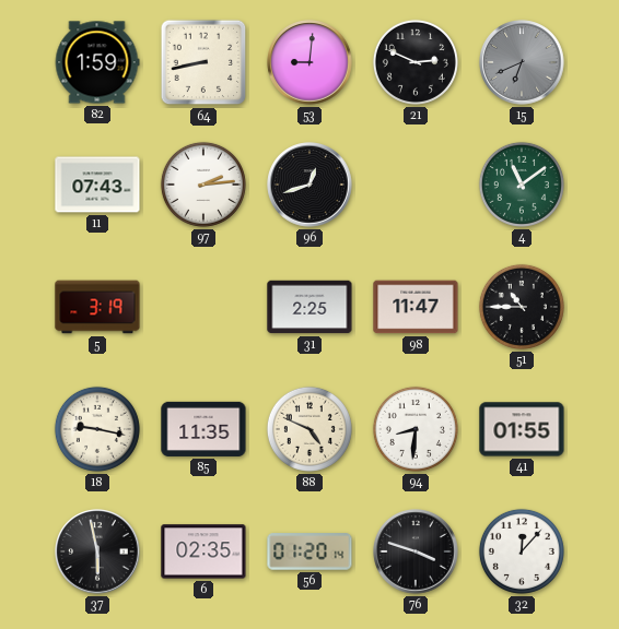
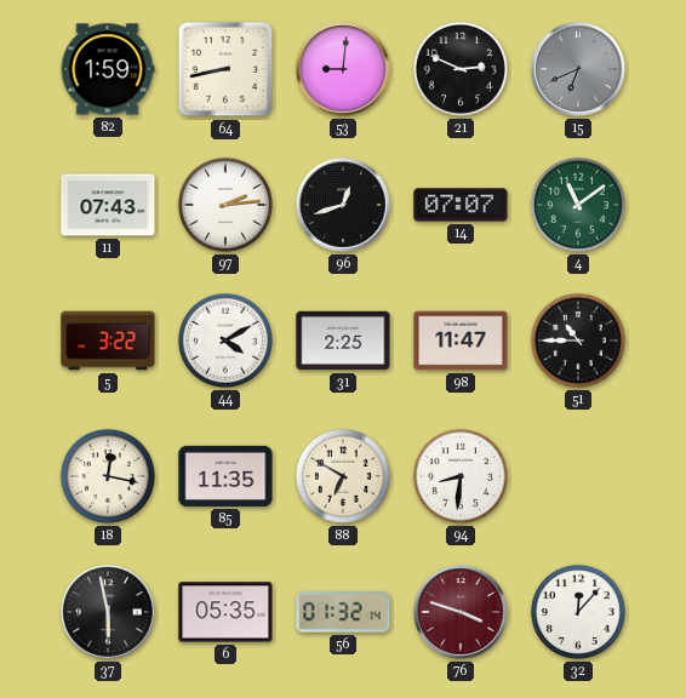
14: none -> 07:07
5: 3:19 -> 3:22
44: none -> 4:10
18: 9:17 -> 12:17
88: 4:49 -> 6:50
41: 01:55 -> none
6: 02:35 -> 05:35
56: 01:20 -> 01:32
76 dial: black -> burgundy
